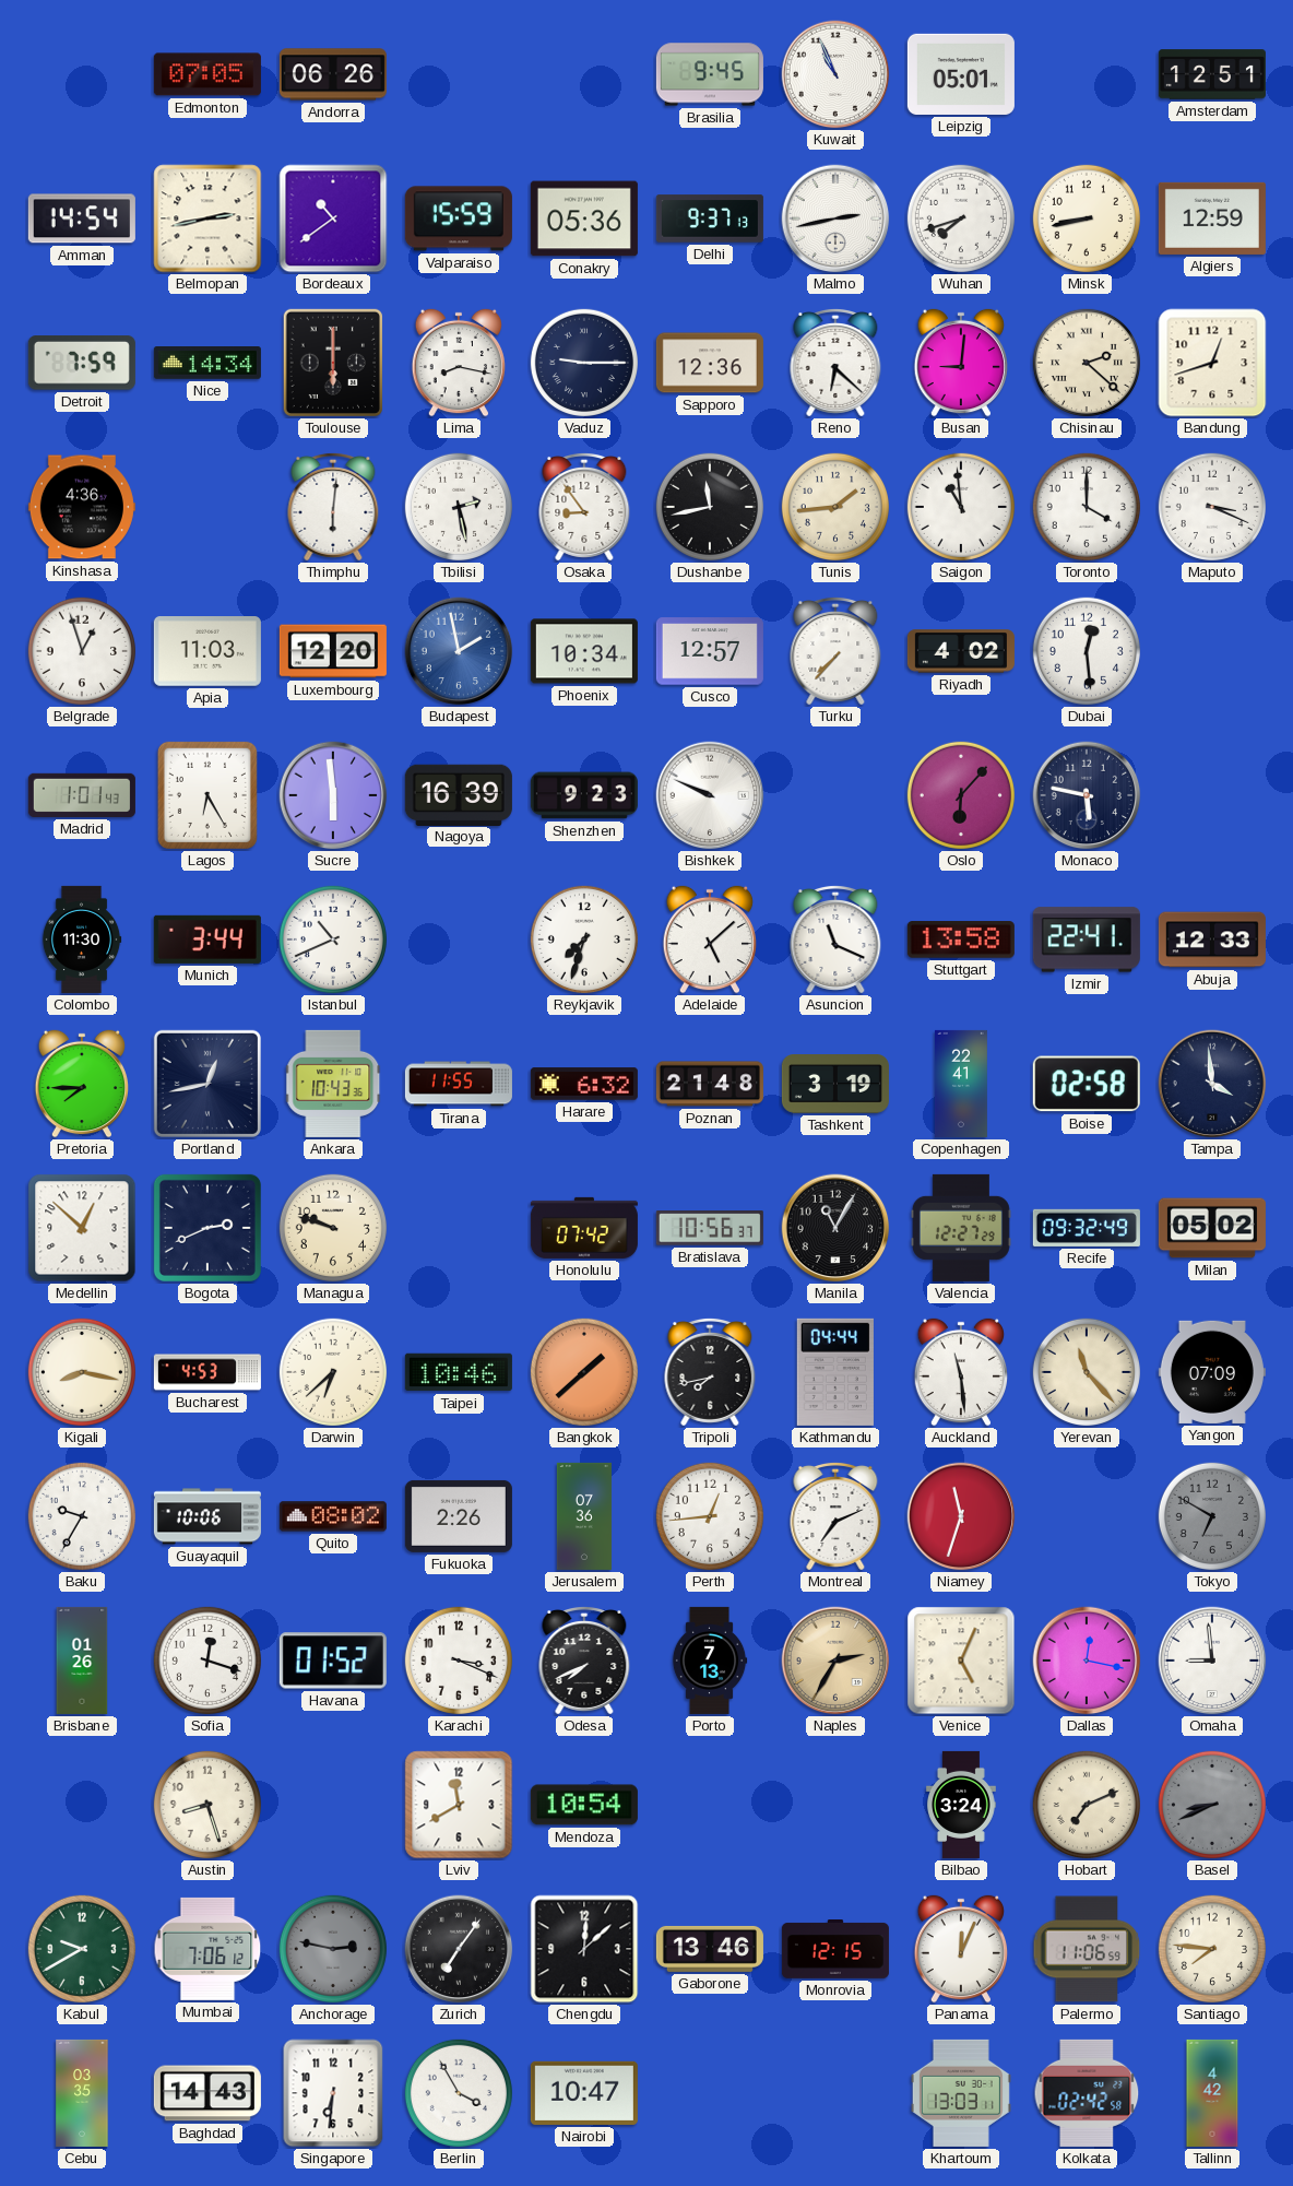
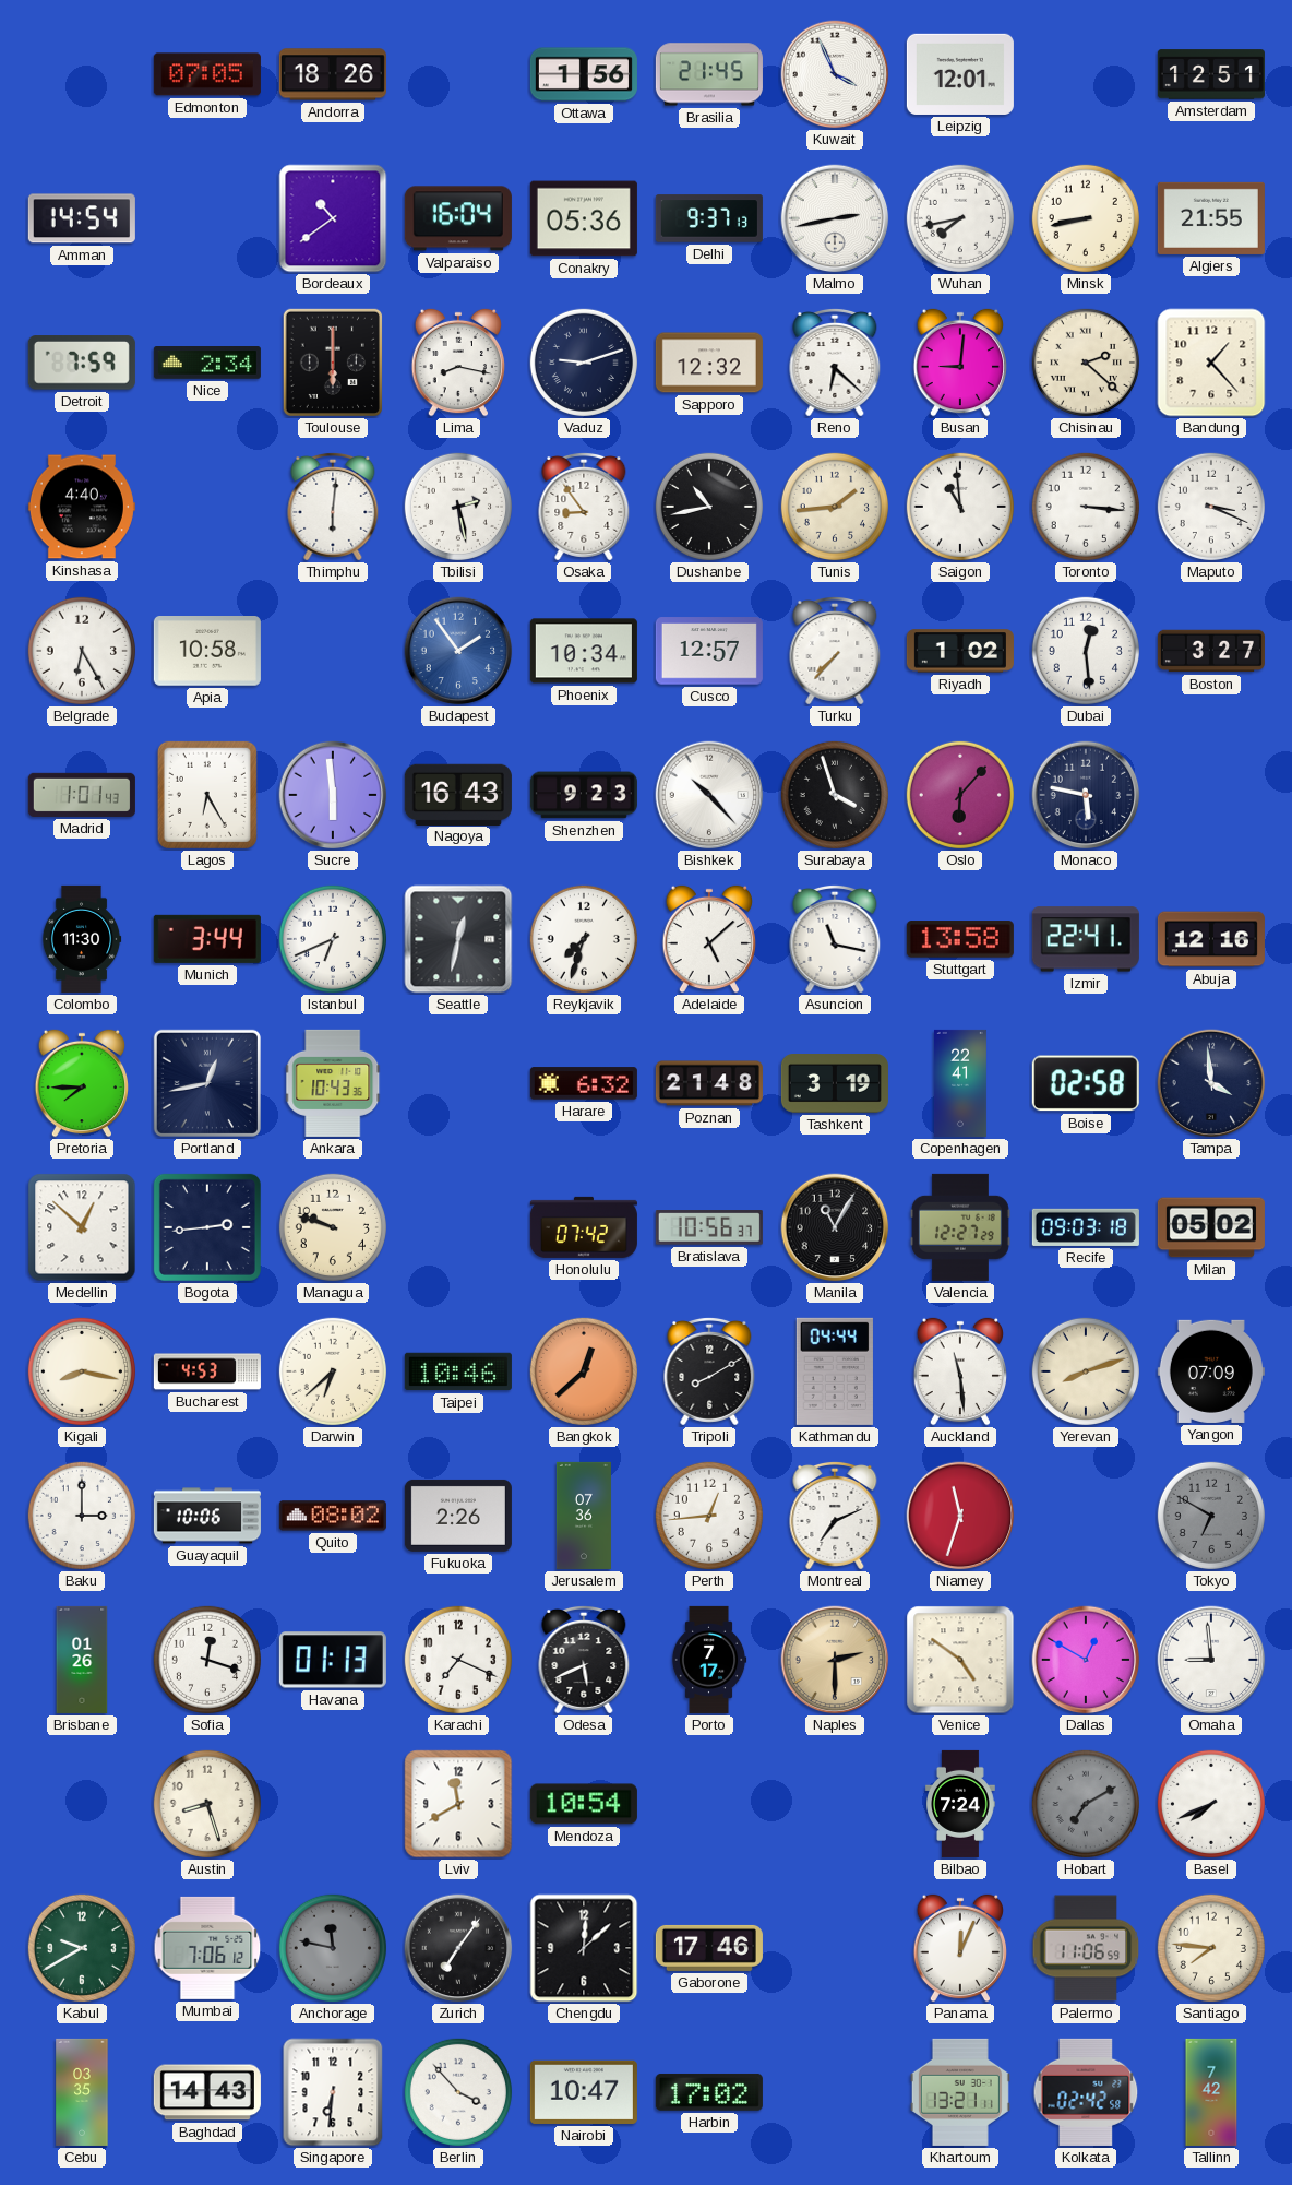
Andorra: 06:26 -> 18:26
Ottawa: none -> 1:56
Brasilia: 9:45 -> 21:45
Kuwait: 10:56 -> 3:56
Leipzig: 05:01 -> 12:01
Belmopan: 2:43 -> none
Valparaiso: 15:59 -> 16:04
Wuhan: 7:42 -> 7:43
Algiers: 12:59 -> 21:55
Nice: 14:34 -> 2:34
Vaduz: 9:15 -> 9:12
Sapporo: 12:36 -> 12:32
Bandung: 12:42 -> 1:23
Kinshasa: 4:36 -> 4:40
Dushanbe: 11:43 -> 10:43
Toronto: 4:00 -> 3:16
Belgrade: 12:57 -> 6:25
Apia: 11:03 -> 10:58
Luxembourg: 12:20 -> none
Budapest: 1:58 -> 1:54
Riyadh: 4:02 -> 1:02
Boston: none -> 3:27
Nagoya: 16:39 -> 16:43
Bishkek: 9:49 -> 10:23
Surabaya: none -> 3:57
Istanbul: 10:41 -> 6:41
Seattle: none -> 12:32
Asuncion: 11:19 -> 11:17
Abuja: 12:33 -> 12:16
Tirana: 11:55 -> none
Bogota: 2:41 -> 2:44
Recife: 09:32 -> 09:03
Bangkok: 1:38 -> 12:38
Tripoli: 7:43 -> 8:10
Yerevan: 11:23 -> 8:12
Baku: 9:35 -> 3:00
Havana: 01:52 -> 01:13
Karachi: 3:19 -> 7:19
Odesa: 7:41 -> 5:41
Porto: 7:13 -> 7:17
Naples: 2:35 -> 2:30
Venice: 5:04 -> 4:51
Dallas: 12:17 -> 12:50
Bilbao: 3:24 -> 7:24
Hobart: 7:11 -> 7:10
Hobart dial: cream -> grey
Basel: 8:41 -> 7:41
Basel dial: grey -> white
Anchorage: 2:47 -> 11:47
Gaborone: 13:46 -> 17:46
Monrovia: 12:15 -> none
Berlin: 3:55 -> 3:53
Harbin: none -> 17:02
Khartoum: 13:03 -> 13:21
Tallinn: 4:42 -> 7:42
